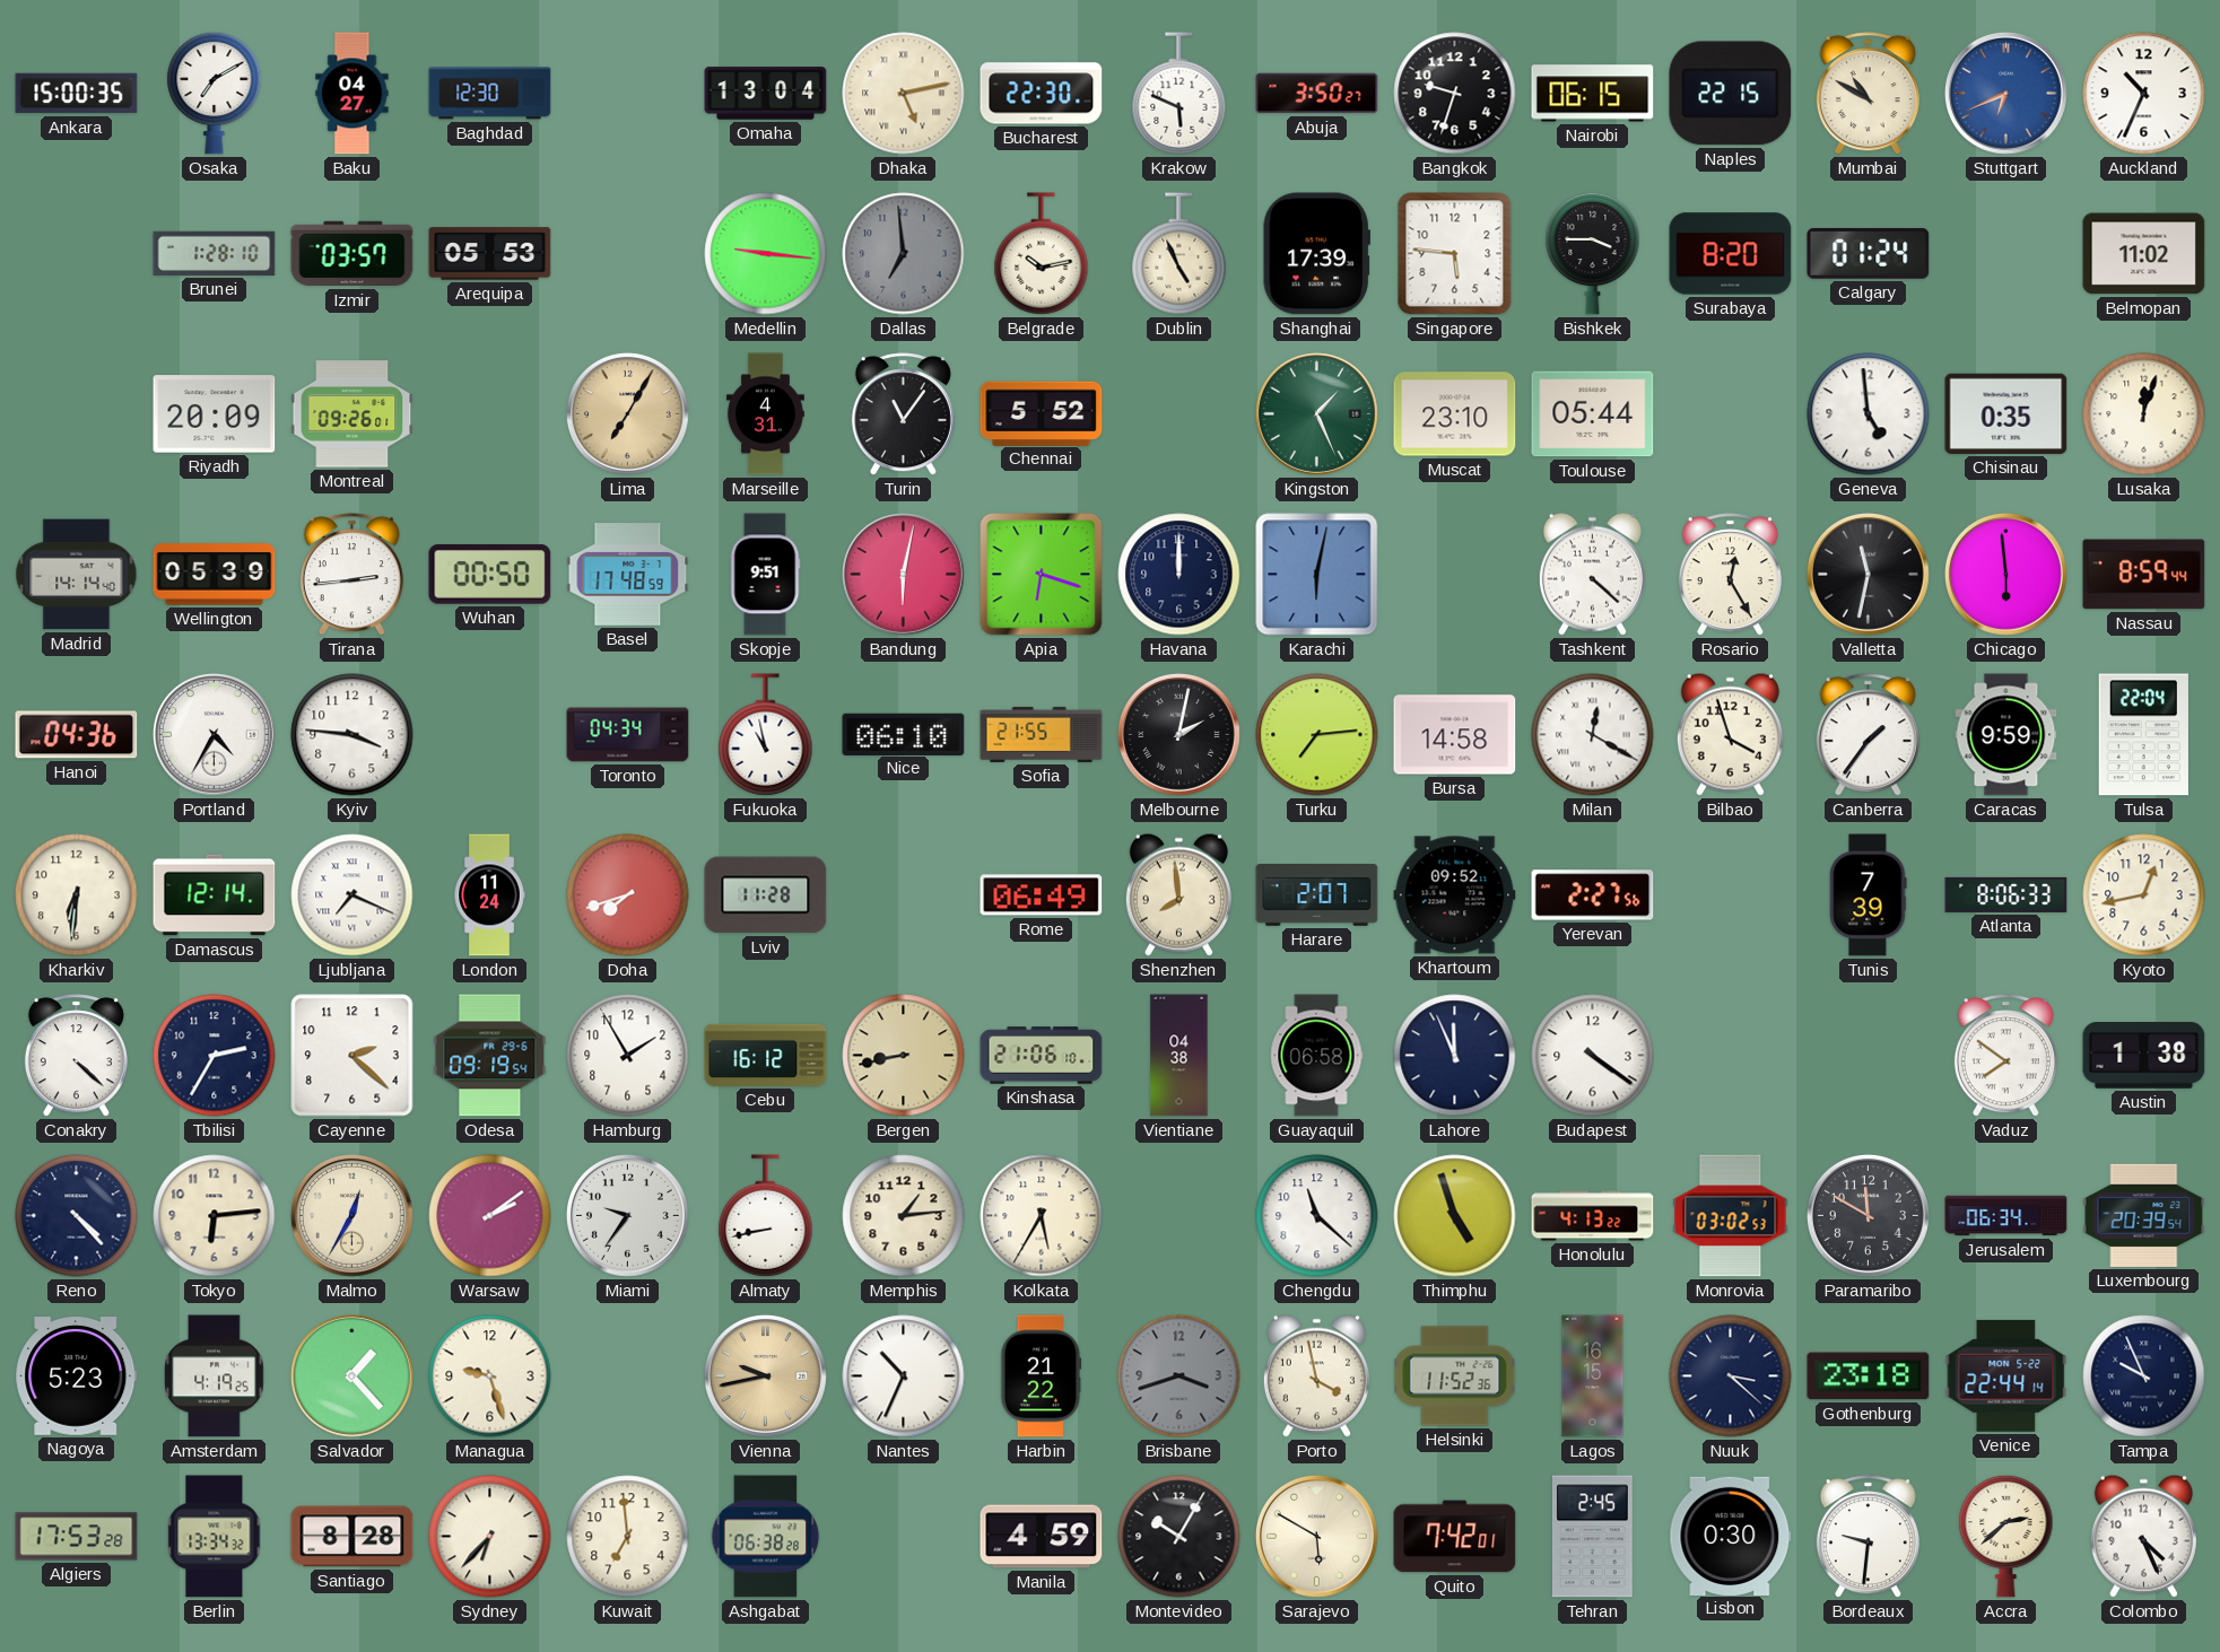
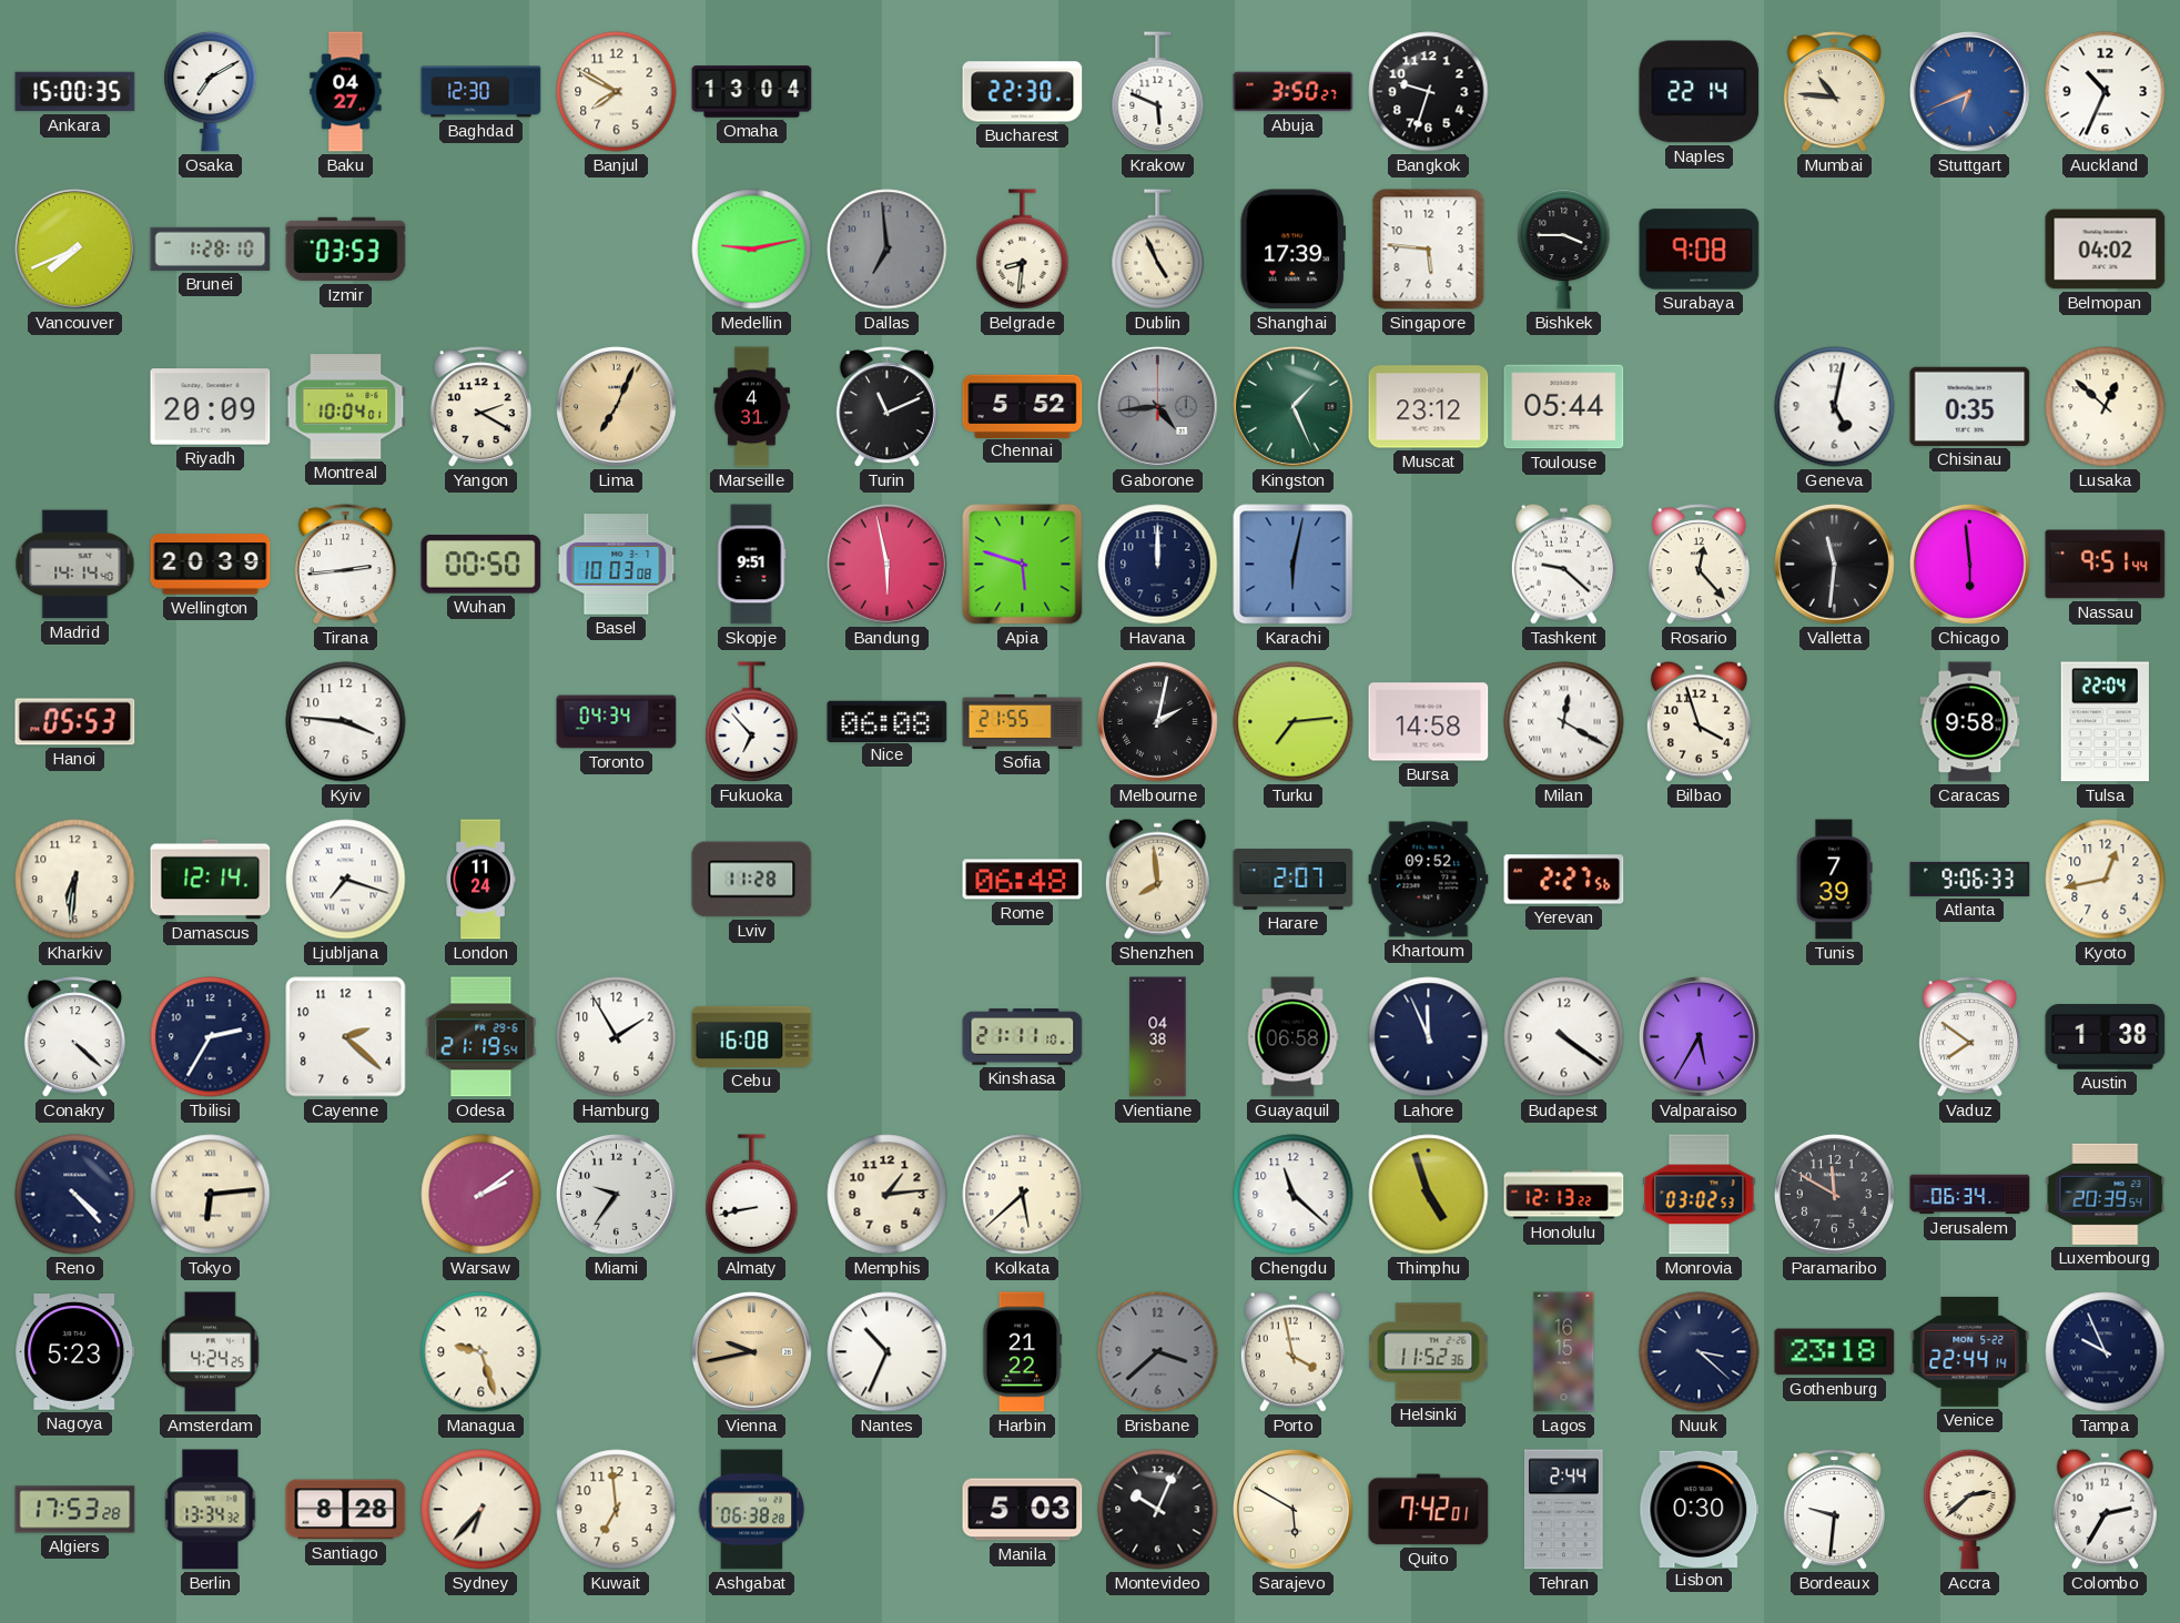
Banjul: none -> 7:50
Dhaka: 5:13 -> none
Nairobi: 06:15 -> none
Naples: 22:15 -> 22:14
Mumbai: 10:50 -> 10:46
Vancouver: none -> 7:41
Izmir: 03:57 -> 03:53
Arequipa: 05:53 -> none
Medellin: 9:16 -> 9:13
Belgrade: 10:13 -> 8:31
Surabaya: 8:20 -> 9:08
Calgary: 01:24 -> none
Belmopan: 11:02 -> 04:02
Montreal: 09:26 -> 10:04
Yangon: none -> 2:20
Lima: 7:05 -> 7:04
Turin: 11:06 -> 11:11
Gaborone: none -> 4:44
Muscat: 23:10 -> 23:12
Geneva: 4:59 -> 5:02
Lusaka: 12:03 -> 12:52
Wellington: 05:39 -> 20:39
Basel: 17:48 -> 10:03
Bandung: 6:02 -> 5:58
Apia: 6:18 -> 5:48
Tashkent: 4:22 -> 9:22
Rosario: 12:25 -> 12:23
Valletta: 11:32 -> 11:31
Nassau: 8:59 -> 9:51
Hanoi: 04:36 -> 05:53
Portland: 4:35 -> none
Fukuoka: 10:58 -> 6:53
Nice: 06:10 -> 06:08
Canberra: 1:36 -> none
Caracas: 9:59 -> 9:58
Ljubljana: 7:19 -> 7:18
Doha: 7:42 -> none
Rome: 06:49 -> 06:48
Atlanta: 8:06 -> 9:06
Odesa: 09:19 -> 21:19
Cebu: 16:12 -> 16:08
Bergen: 8:43 -> none
Kinshasa: 21:06 -> 21:11
Valparaiso: none -> 5:35
Tokyo numerals: Arabic -> Roman
Malmo: 12:35 -> none
Kolkata: 5:35 -> 5:38
Honolulu: 4:13 -> 12:13
Amsterdam: 4:19 -> 4:24
Salvador: 1:23 -> none
Brisbane: 3:42 -> 3:38
Manila: 4:59 -> 5:03
Montevideo: 10:05 -> 10:04
Tehran: 2:45 -> 2:44
Colombo: 4:26 -> 2:35
